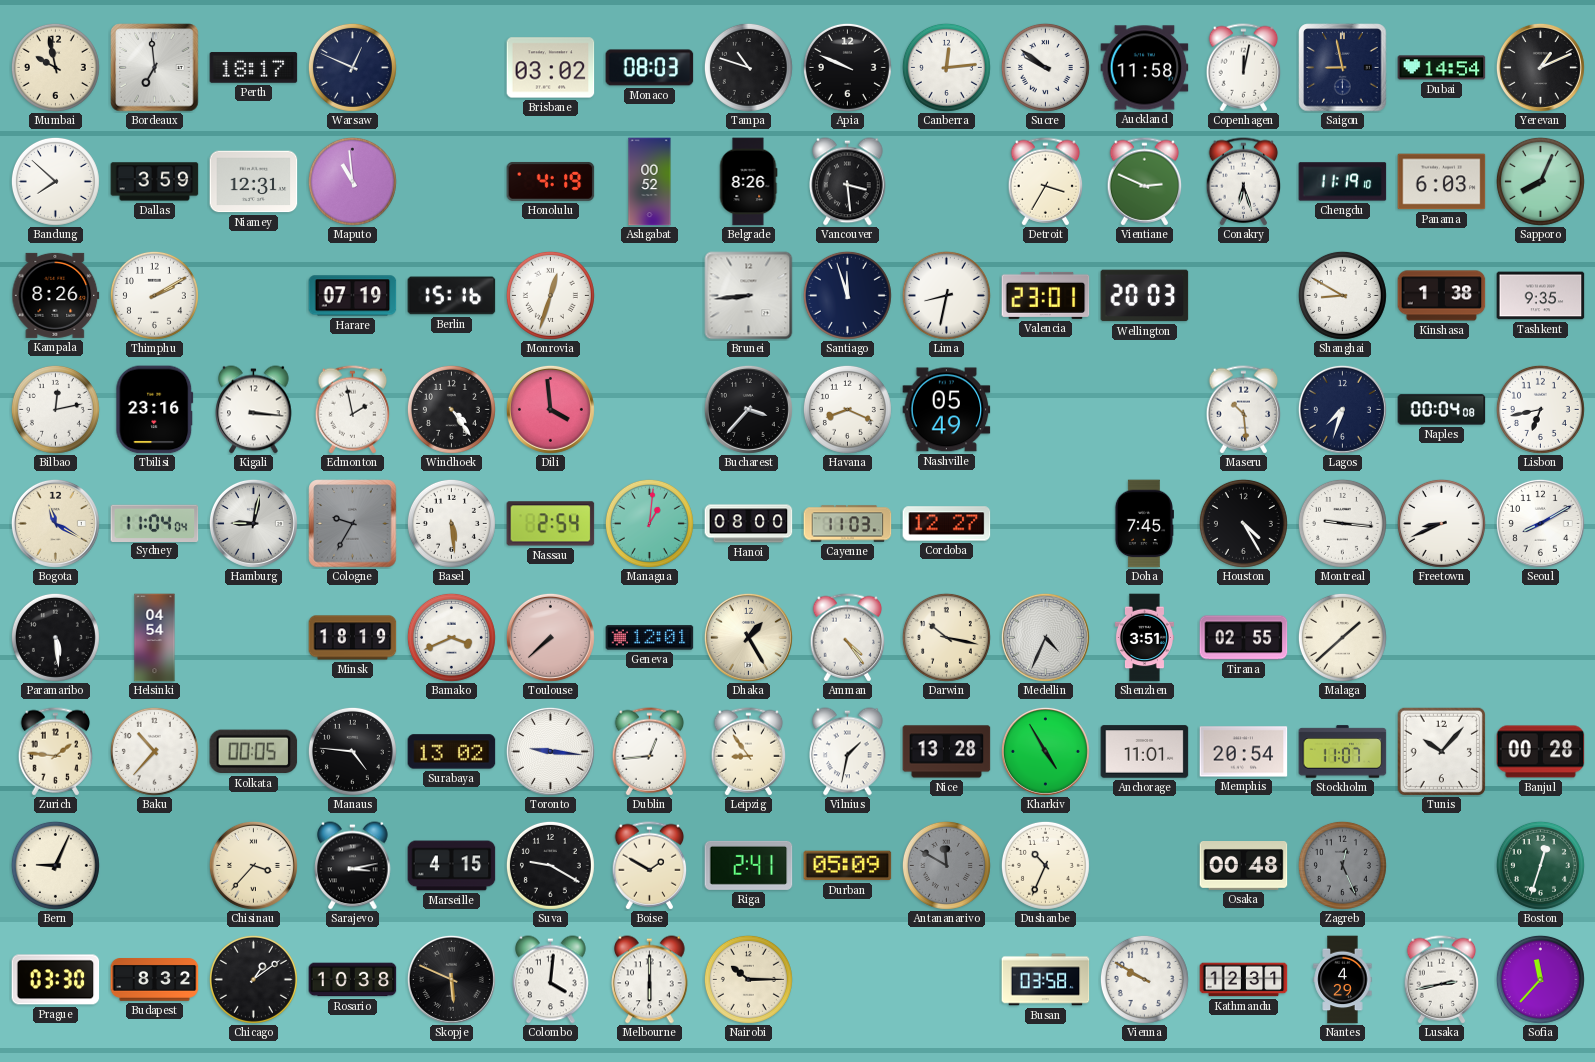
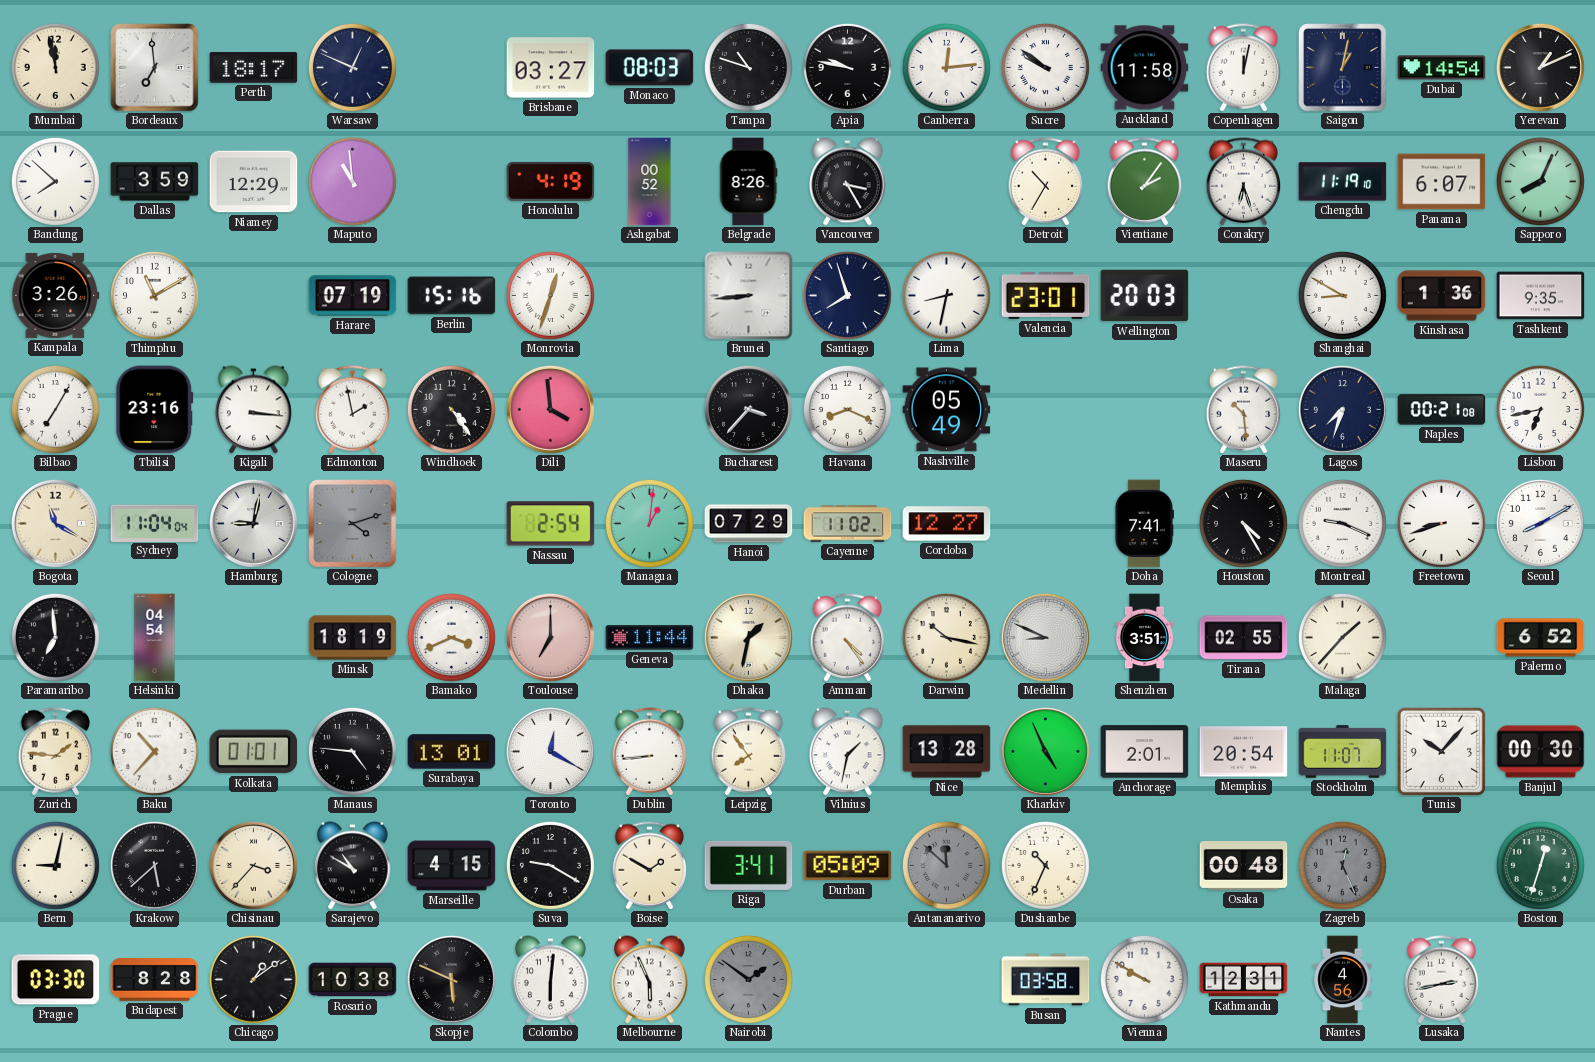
Mumbai: 9:58 -> 11:58
Brisbane: 03:02 -> 03:27
Apia: 9:49 -> 9:47
Saigon: 8:58 -> 1:02
Niamey: 12:31 -> 12:29
Vancouver: 3:29 -> 3:25
Detroit: 3:35 -> 10:35
Vientiane: 2:49 -> 2:06
Panama: 6:03 -> 6:07
Kampala: 8:26 -> 3:26
Thimphu: 2:10 -> 11:10
Santiago: 11:57 -> 7:57
Kinshasa: 1:38 -> 1:36
Bilbao: 12:13 -> 7:05
Naples: 00:04 -> 00:21
Cologne: 9:35 -> 4:12
Basel: 5:29 -> none
Hanoi: 08:00 -> 07:29
Cayenne: 11:03 -> 11:02
Doha: 7:45 -> 7:41
Montreal: 9:16 -> 9:19
Freetown: 8:41 -> 8:42
Paramaribo: 5:29 -> 6:59
Toulouse: 7:38 -> 7:00
Geneva: 12:01 -> 11:44
Dhaka: 1:25 -> 1:32
Medellin: 4:34 -> 8:49
Malaga: 1:38 -> 1:37
Palermo: none -> 6:52
Kolkata: 00:05 -> 01:01
Surabaya: 13:02 -> 13:01
Toronto: 9:16 -> 12:20
Dublin: 12:44 -> 8:44
Leipzig: 8:54 -> 7:54
Kharkiv: 4:55 -> 4:56
Anchorage: 11:01 -> 2:01
Banjul: 00:28 -> 00:30
Bern: 9:04 -> 9:02
Krakow: none -> 5:38
Sarajevo: 3:13 -> 10:50
Riga: 2:41 -> 3:41
Antananarivo: 11:50 -> 11:52
Budapest: 8:32 -> 8:28
Colombo: 4:01 -> 6:01
Melbourne: 6:00 -> 5:56
Nairobi: 10:15 -> 1:51
Nairobi dial: cream -> grey
Nantes: 4:29 -> 4:56
Sofia: 11:37 -> none
